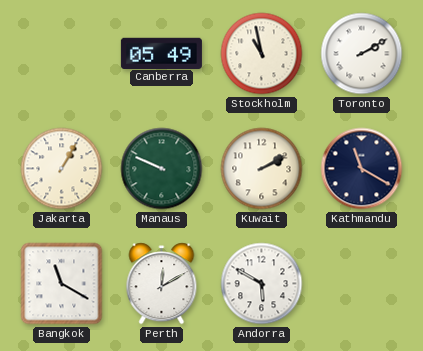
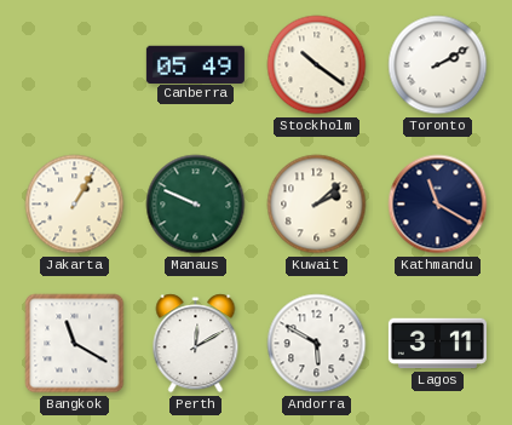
Stockholm: 10:58 -> 10:21
Kuwait: 2:10 -> 2:08
Lagos: none -> 3:11
